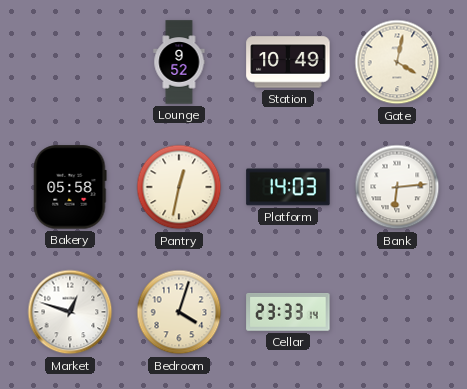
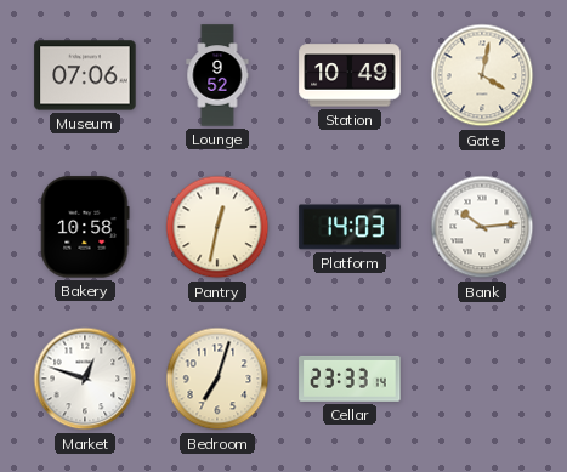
Museum: none -> 07:06
Bakery: 05:58 -> 10:58
Bank: 6:14 -> 10:14
Bedroom: 4:03 -> 7:03
